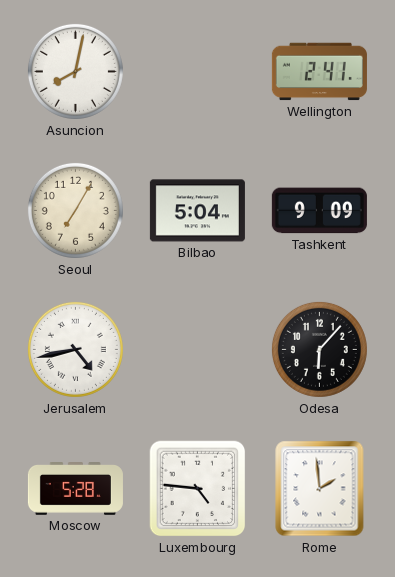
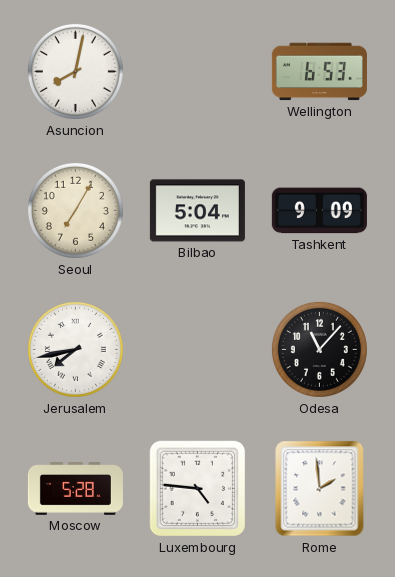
Wellington: 2:41 -> 6:53
Jerusalem: 4:43 -> 7:43
Odesa: 6:07 -> 11:07
